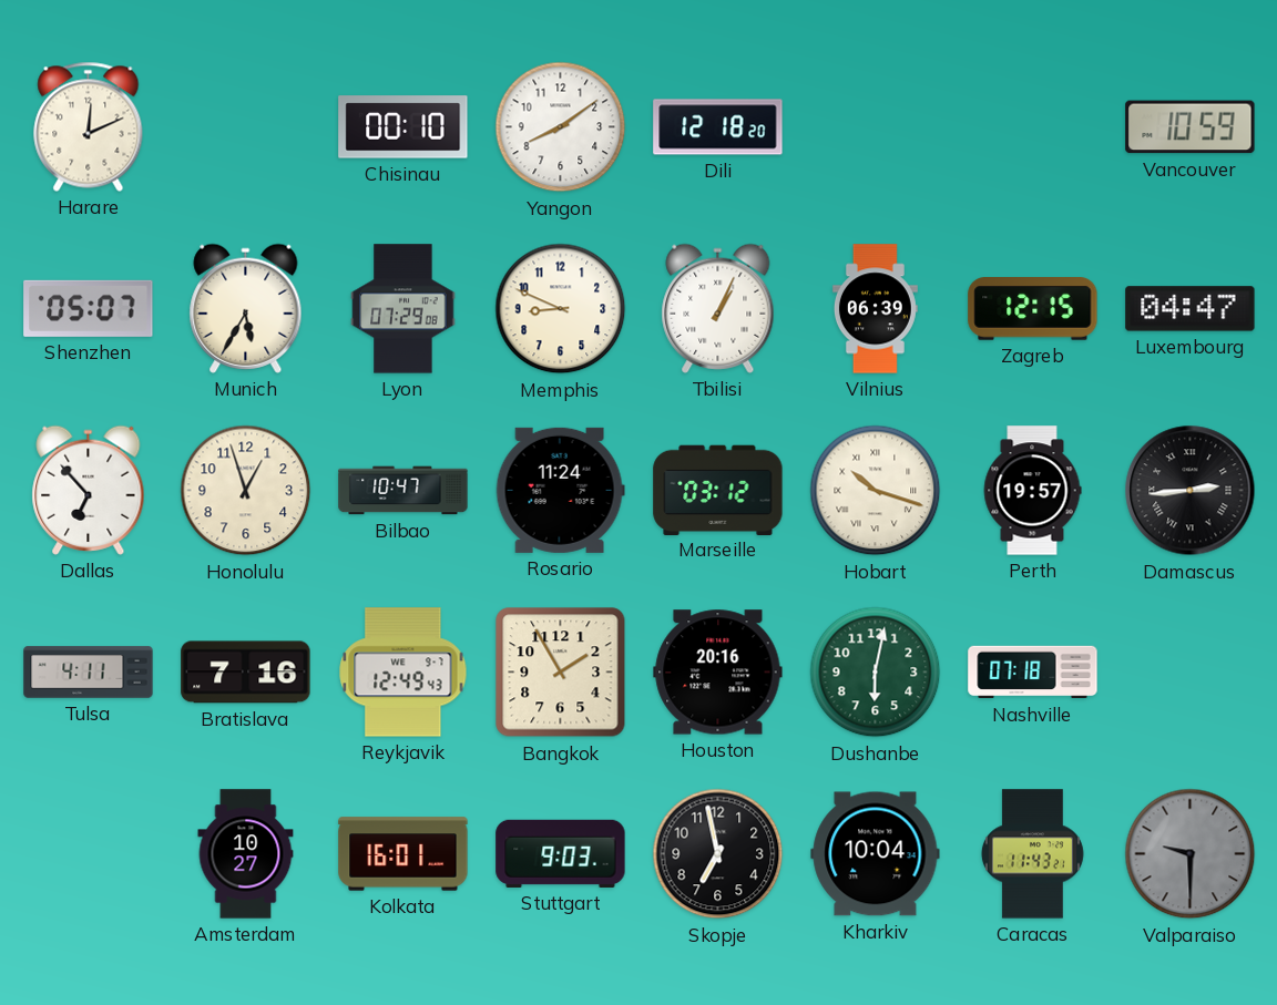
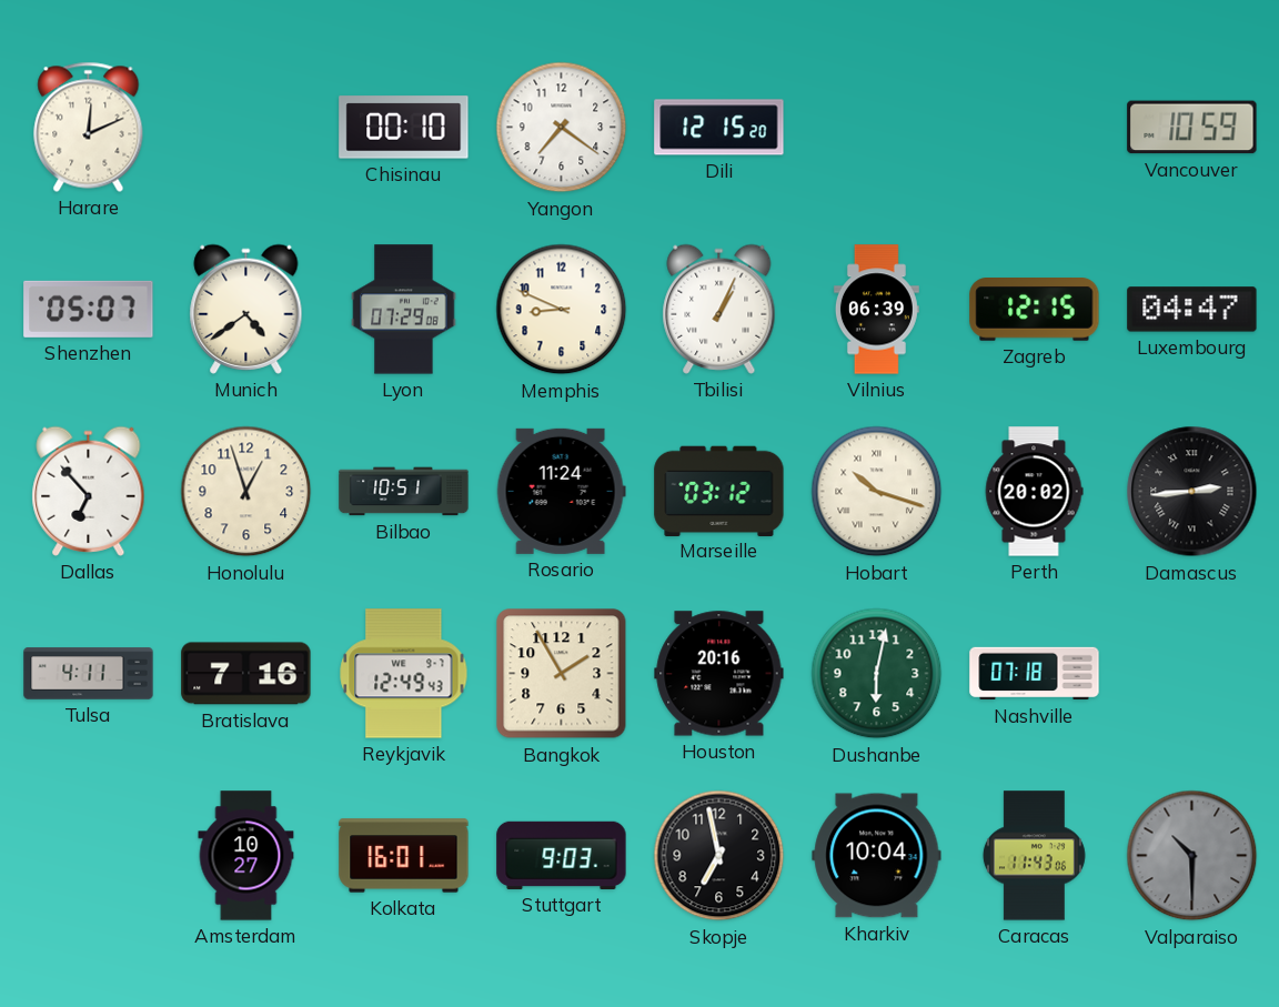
Yangon: 8:09 -> 7:21
Dili: 12:18 -> 12:15
Munich: 5:35 -> 4:39
Bilbao: 10:47 -> 10:51
Perth: 19:57 -> 20:02
Caracas: 11:43:21 -> 11:43:06
Valparaiso: 9:30 -> 10:30
